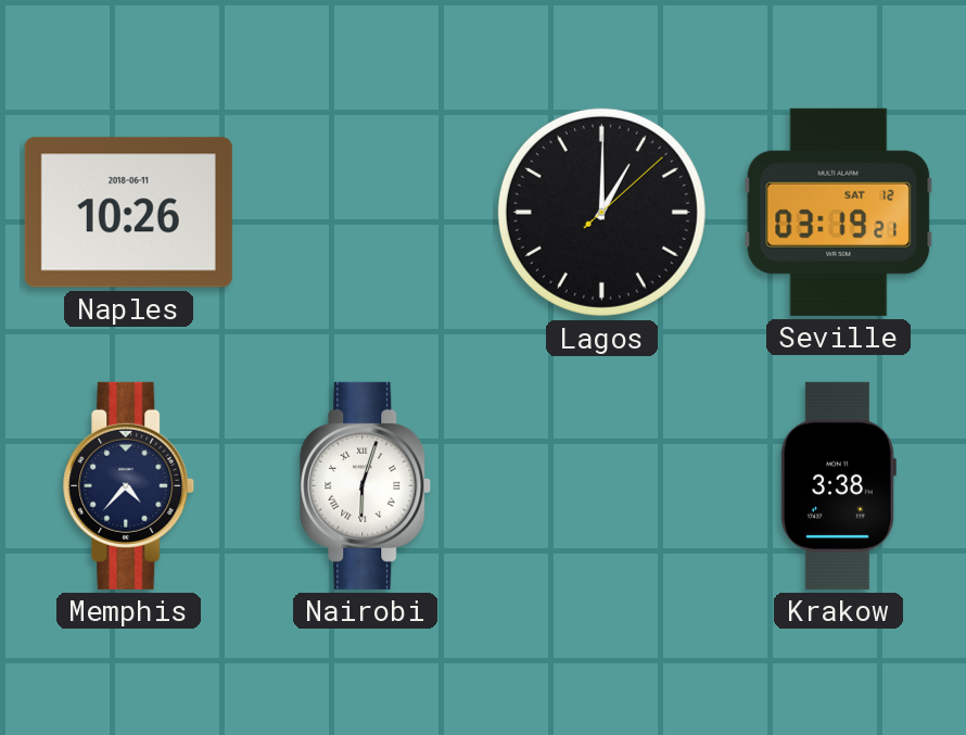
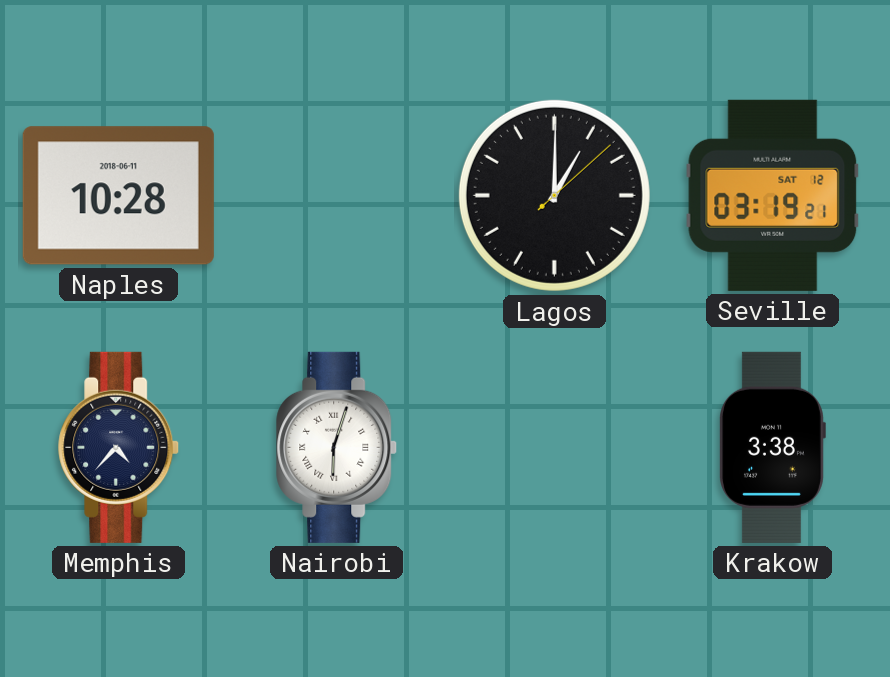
Naples: 10:26 -> 10:28
